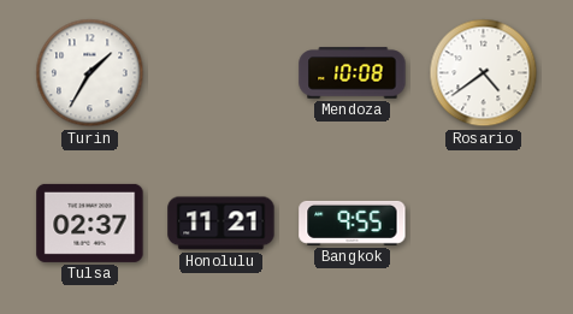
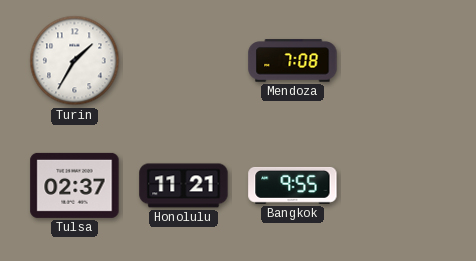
Mendoza: 10:08 -> 7:08
Rosario: 4:39 -> none
